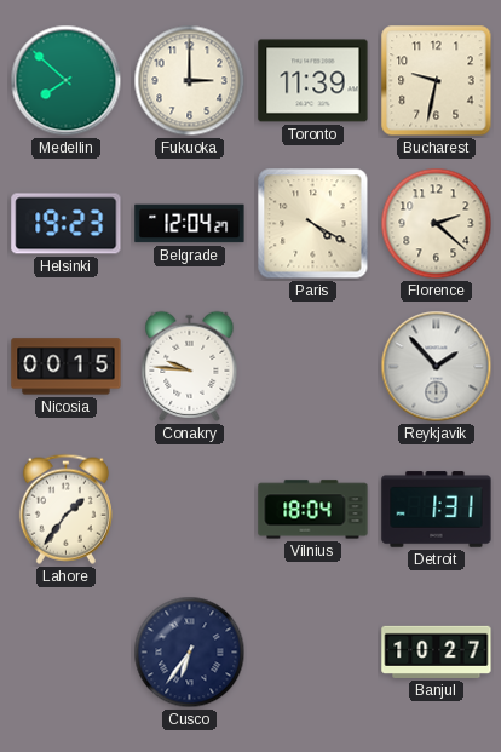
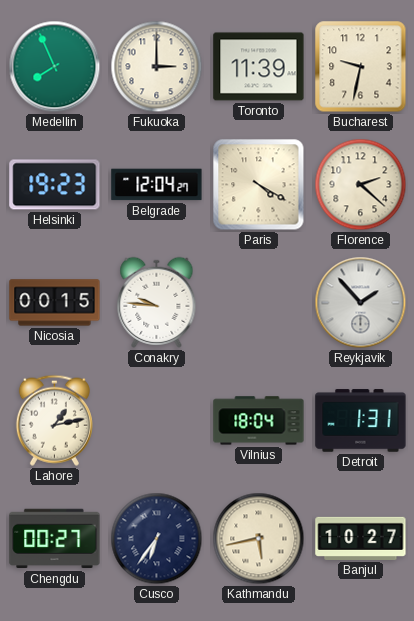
Medellin: 7:52 -> 7:56
Lahore: 1:36 -> 1:13
Chengdu: none -> 00:27
Kathmandu: none -> 5:43
